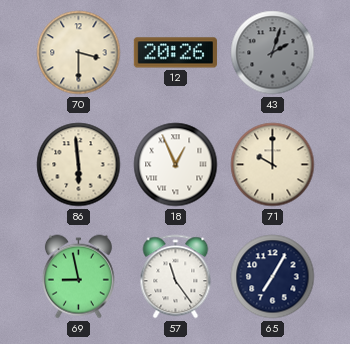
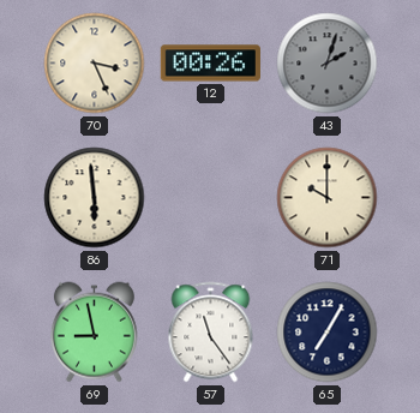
70: 3:30 -> 3:26
12: 20:26 -> 00:26
18: 12:56 -> none
